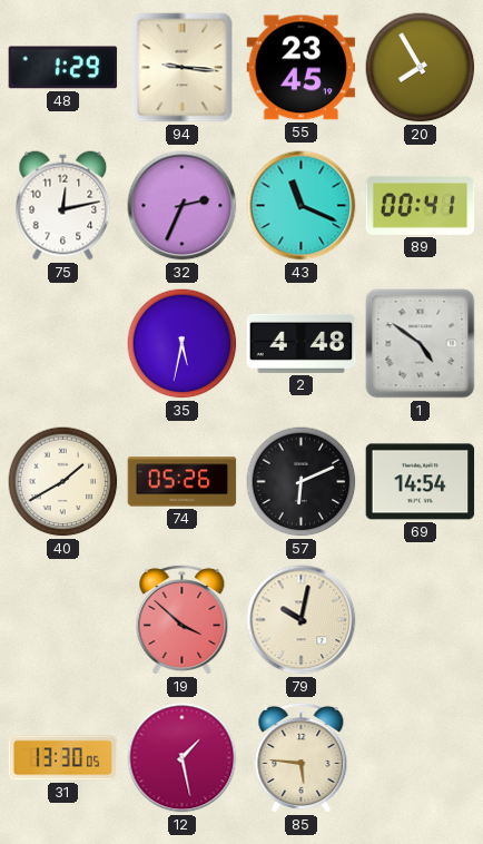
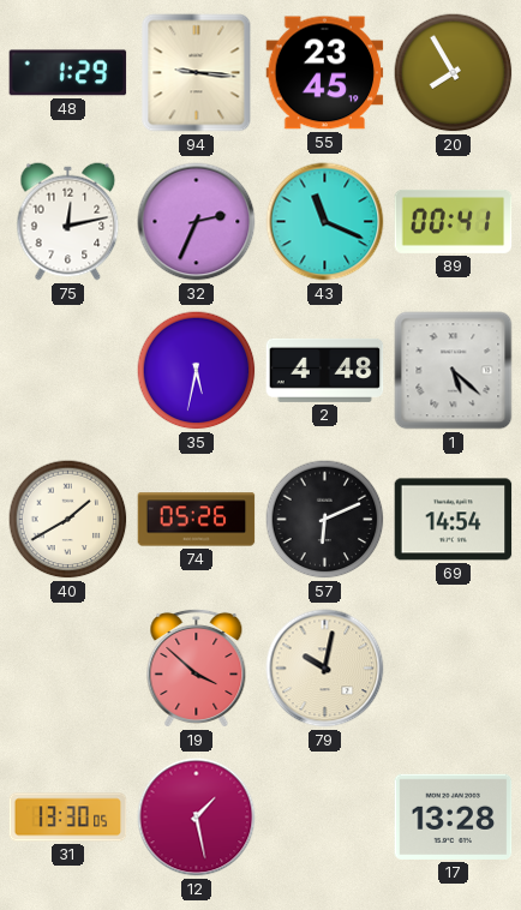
1: 4:51 -> 5:22
85: 5:46 -> none
17: none -> 13:28
